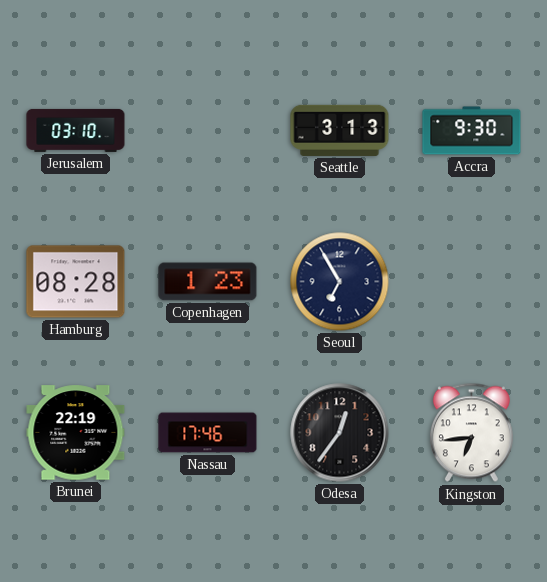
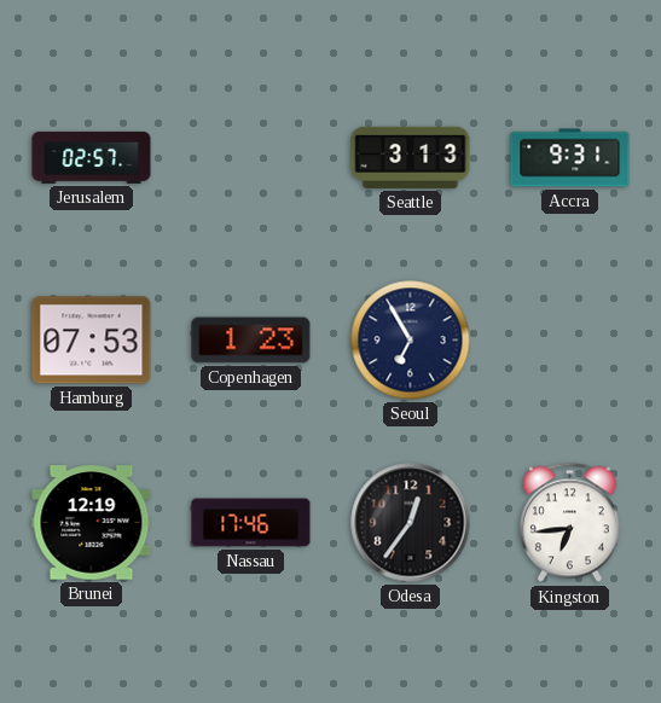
Jerusalem: 03:10 -> 02:57
Accra: 9:30 -> 9:31
Hamburg: 08:28 -> 07:53
Brunei: 22:19 -> 12:19
